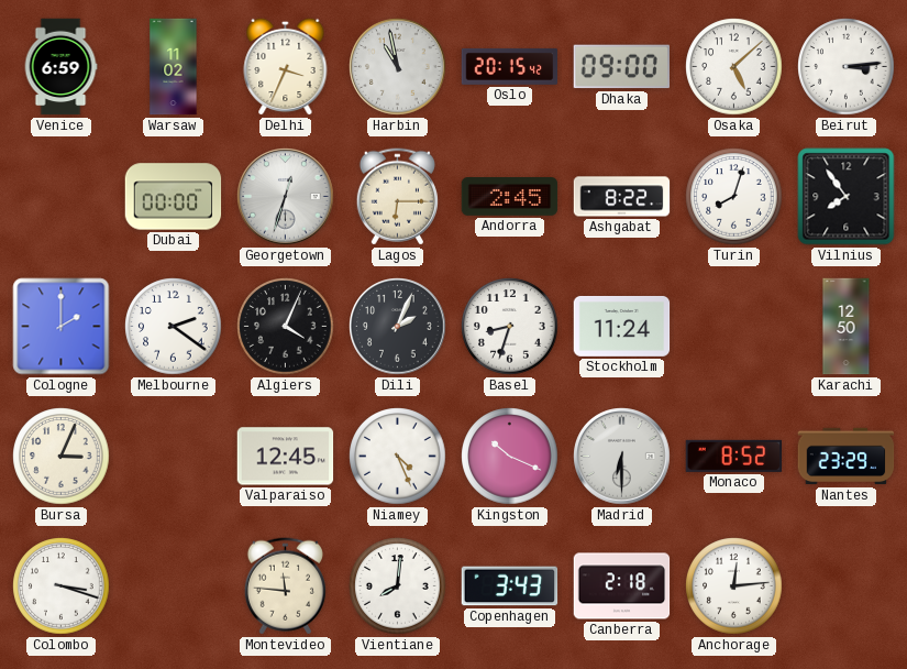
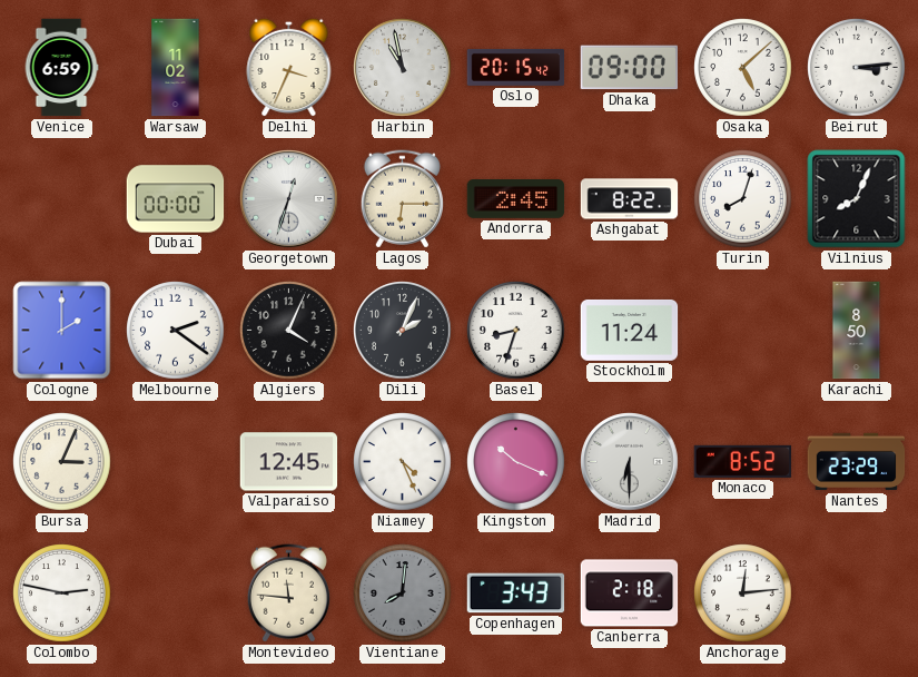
Vilnius: 7:54 -> 8:04
Karachi: 12:50 -> 8:50
Colombo: 3:18 -> 2:47
Vientiane dial: white -> grey
